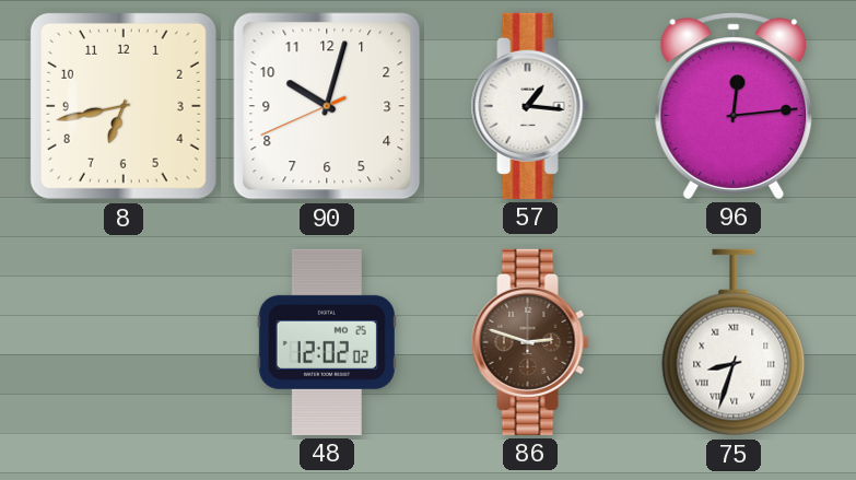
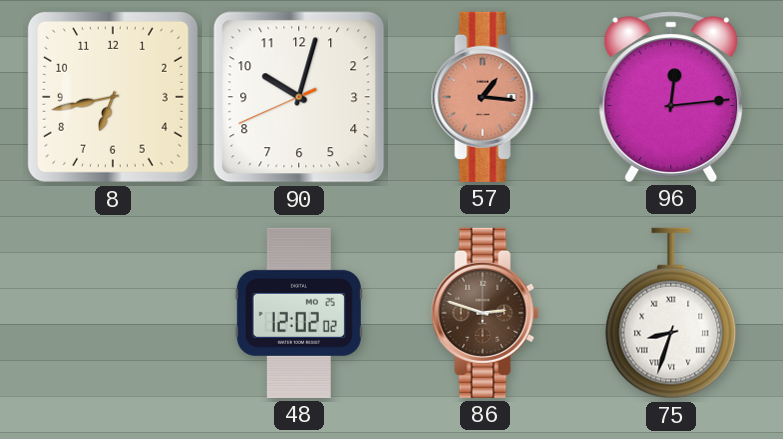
57 dial: white -> salmon
